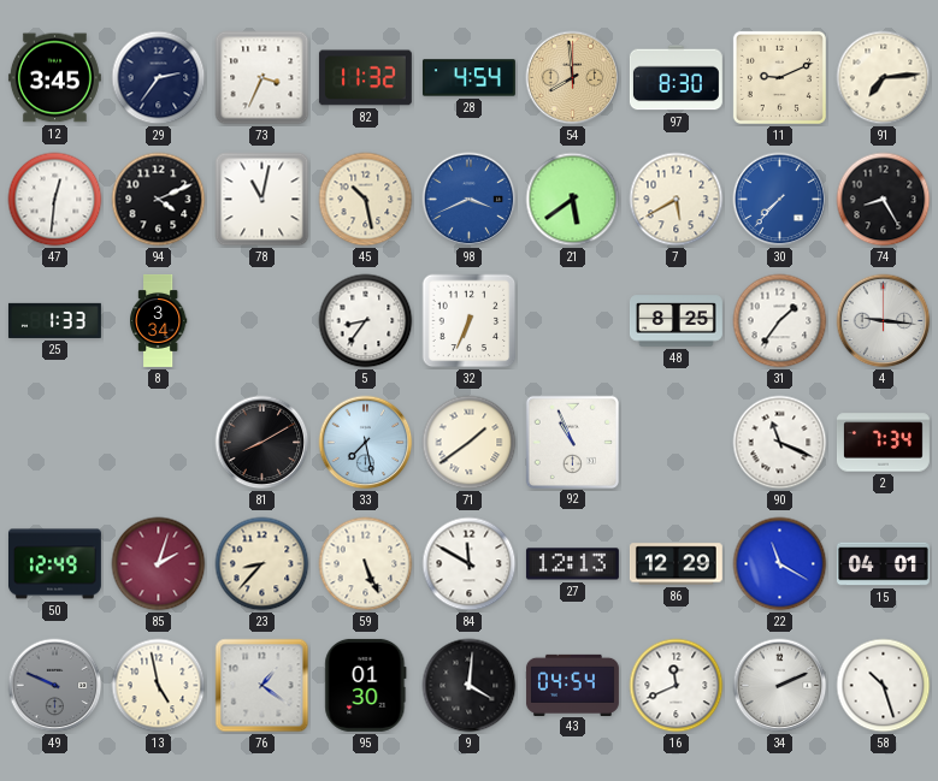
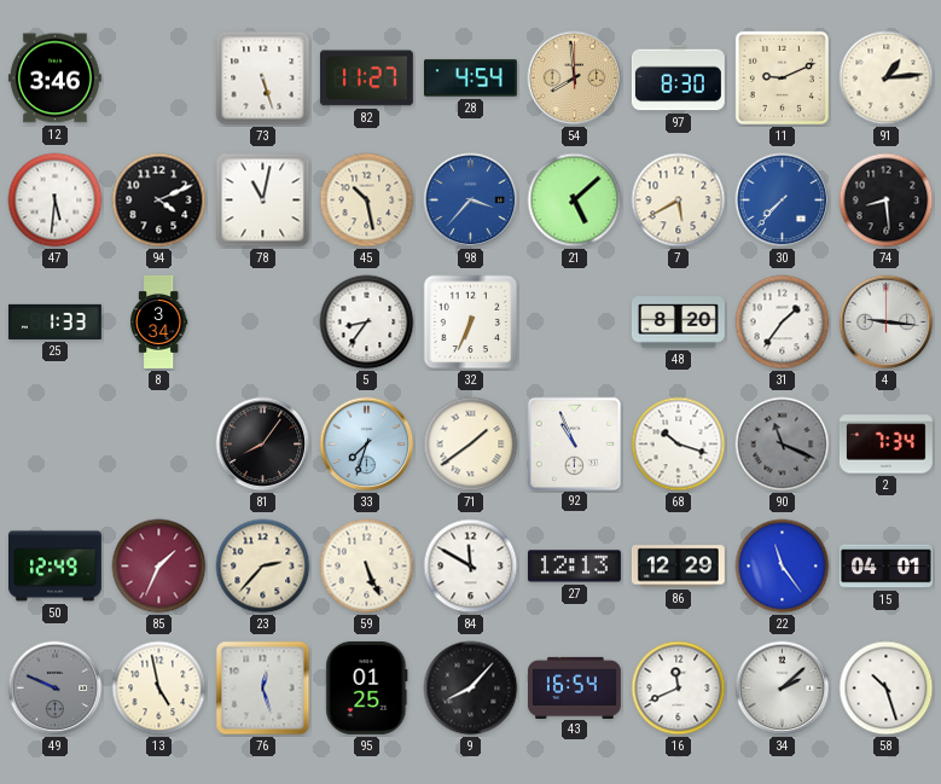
12: 3:45 -> 3:46
29: 2:36 -> none
73: 3:34 -> 5:27
82: 11:32 -> 11:27
91: 7:14 -> 1:14
47: 12:31 -> 5:31
98: 3:41 -> 3:37
21: 5:39 -> 5:08
74: 8:25 -> 8:29
48: 8:25 -> 8:20
81: 8:10 -> 8:06
33: 7:28 -> 7:33
68: none -> 10:18
90 dial: white -> grey
85: 2:03 -> 1:34
23: 8:37 -> 2:37
22: 11:20 -> 11:24
76: 1:21 -> 12:27
95: 01:30 -> 01:25
9: 4:01 -> 8:07
43: 04:54 -> 16:54
34: 2:11 -> 2:08
